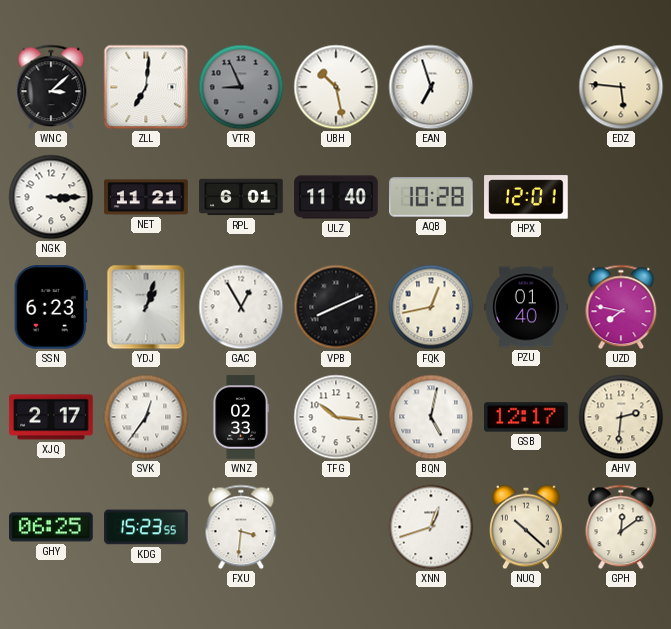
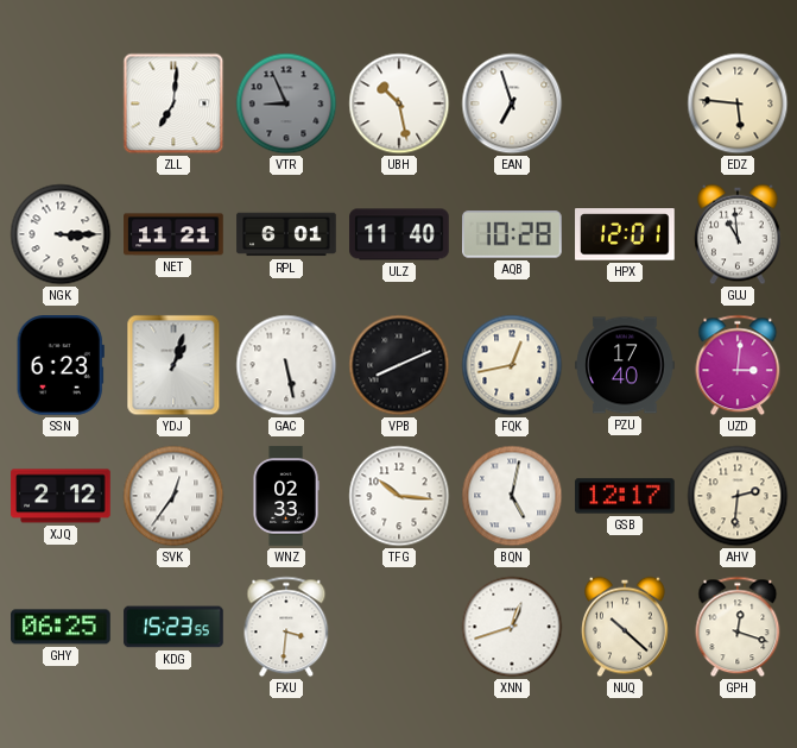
WNC: 3:08 -> none
GUJ: none -> 10:59
GAC: 12:55 -> 5:28
PZU: 01:40 -> 17:40
UZD: 7:47 -> 3:01
XJQ: 2:17 -> 2:12
GPH: 12:09 -> 12:18
